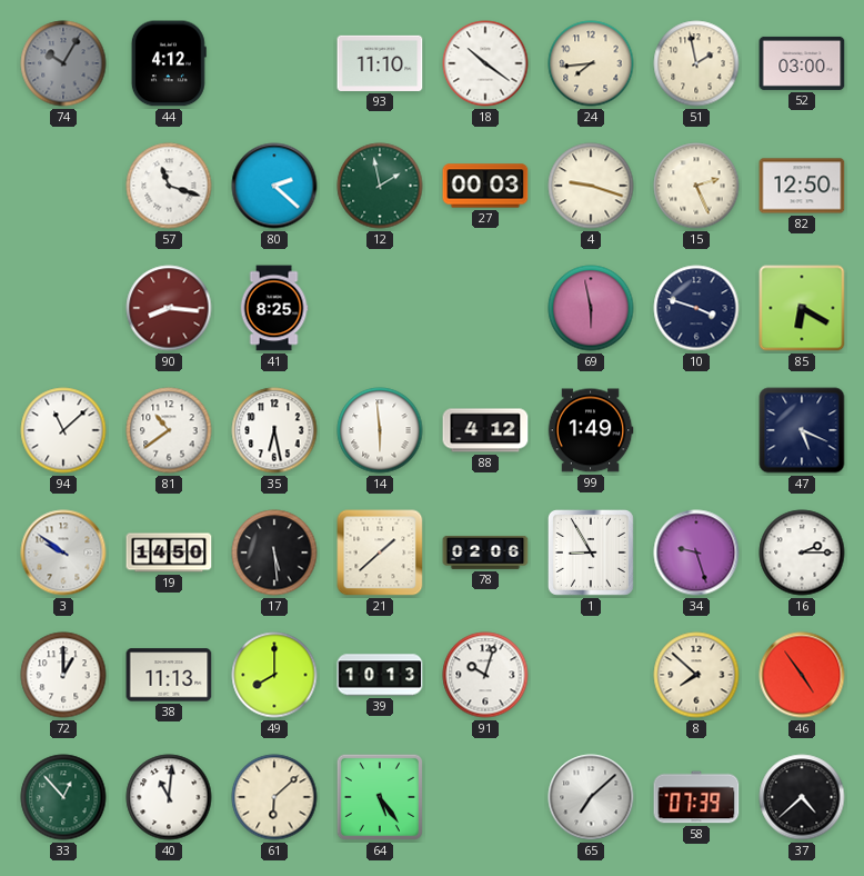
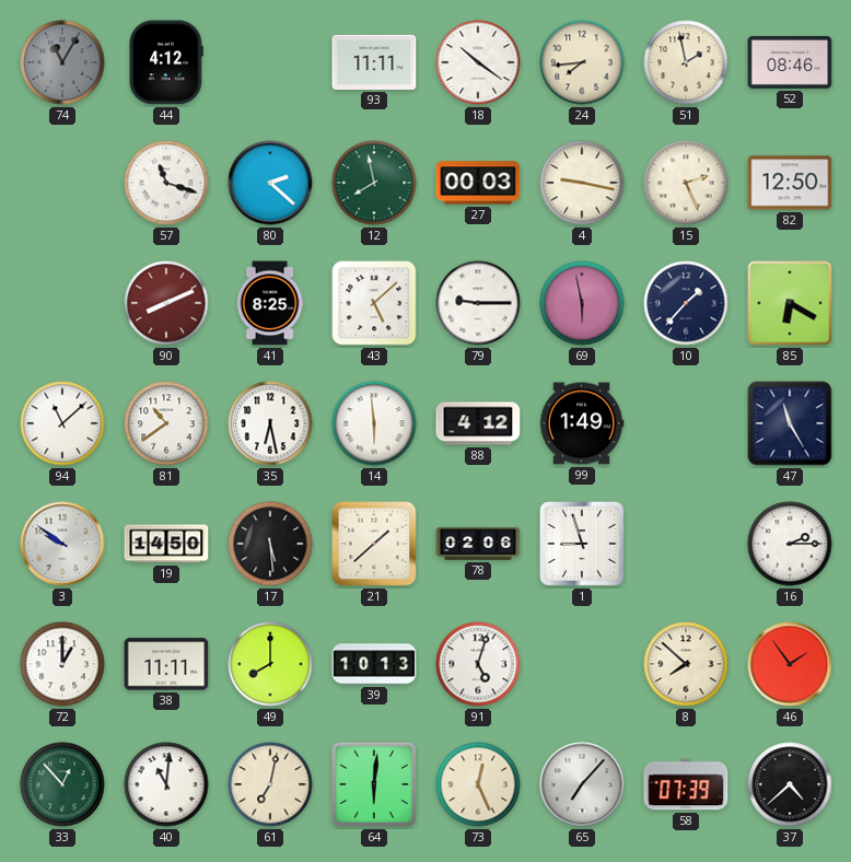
74: 10:05 -> 11:05
93: 11:10 -> 11:11
52: 03:00 -> 08:46
12: 1:58 -> 7:58
4: 9:18 -> 9:17
90: 8:16 -> 8:11
43: none -> 5:08
79: none -> 9:15
10: 3:48 -> 1:37
47: 5:19 -> 11:25
1: 8:55 -> 8:57
34: 9:27 -> none
38: 11:13 -> 11:11
91: 10:03 -> 5:03
46: 4:54 -> 1:54
61: 6:08 -> 7:02
64: 5:24 -> 6:01
73: none -> 12:26
65: 7:08 -> 7:07
